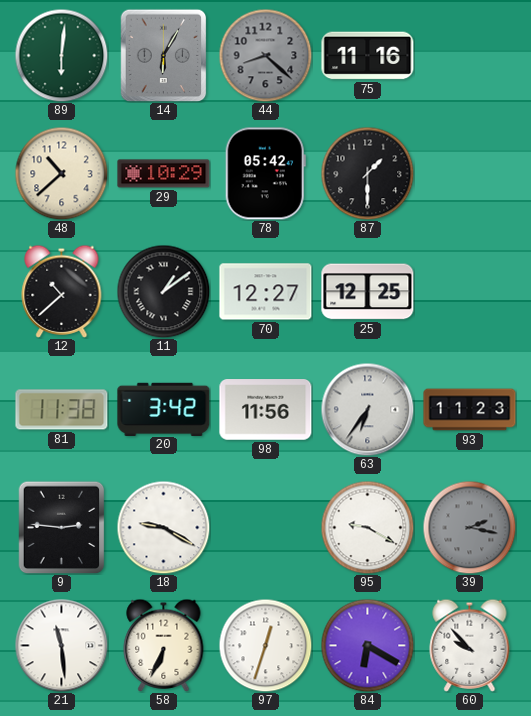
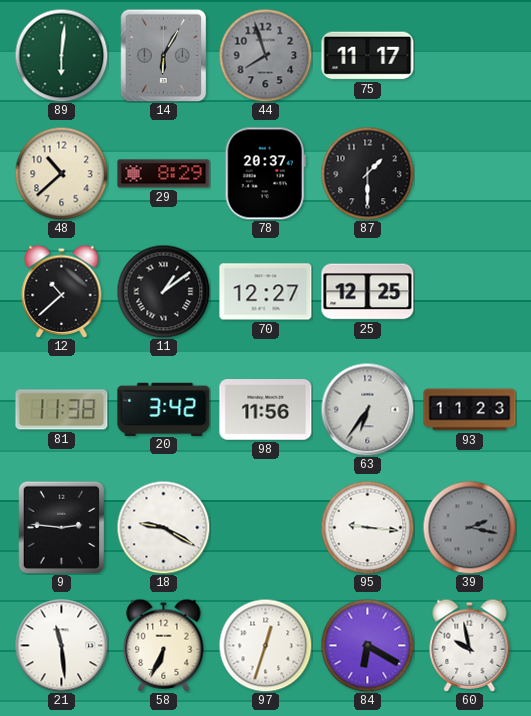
44: 8:22 -> 7:57
75: 11:16 -> 11:17
29: 10:29 -> 8:29
78: 05:42 -> 20:37
95: 9:20 -> 9:16
60: 9:53 -> 9:58
